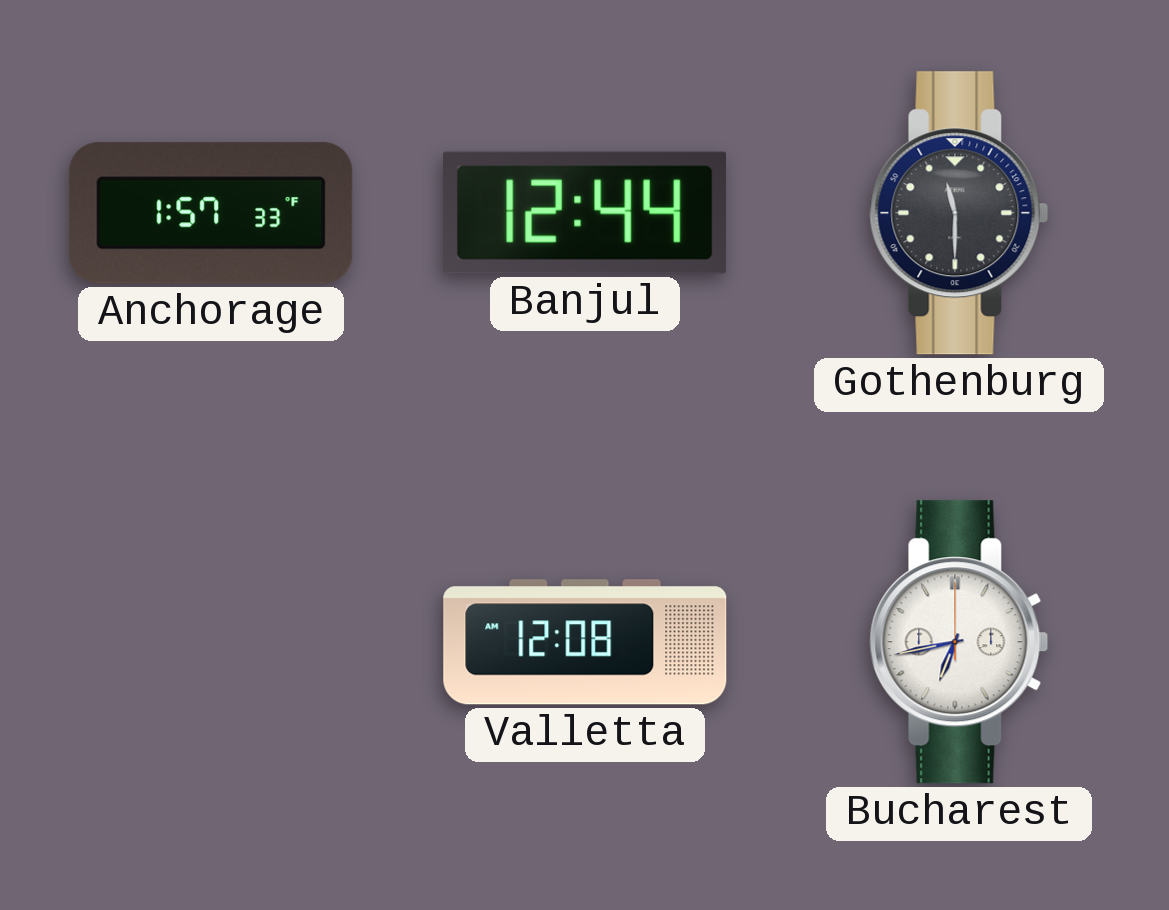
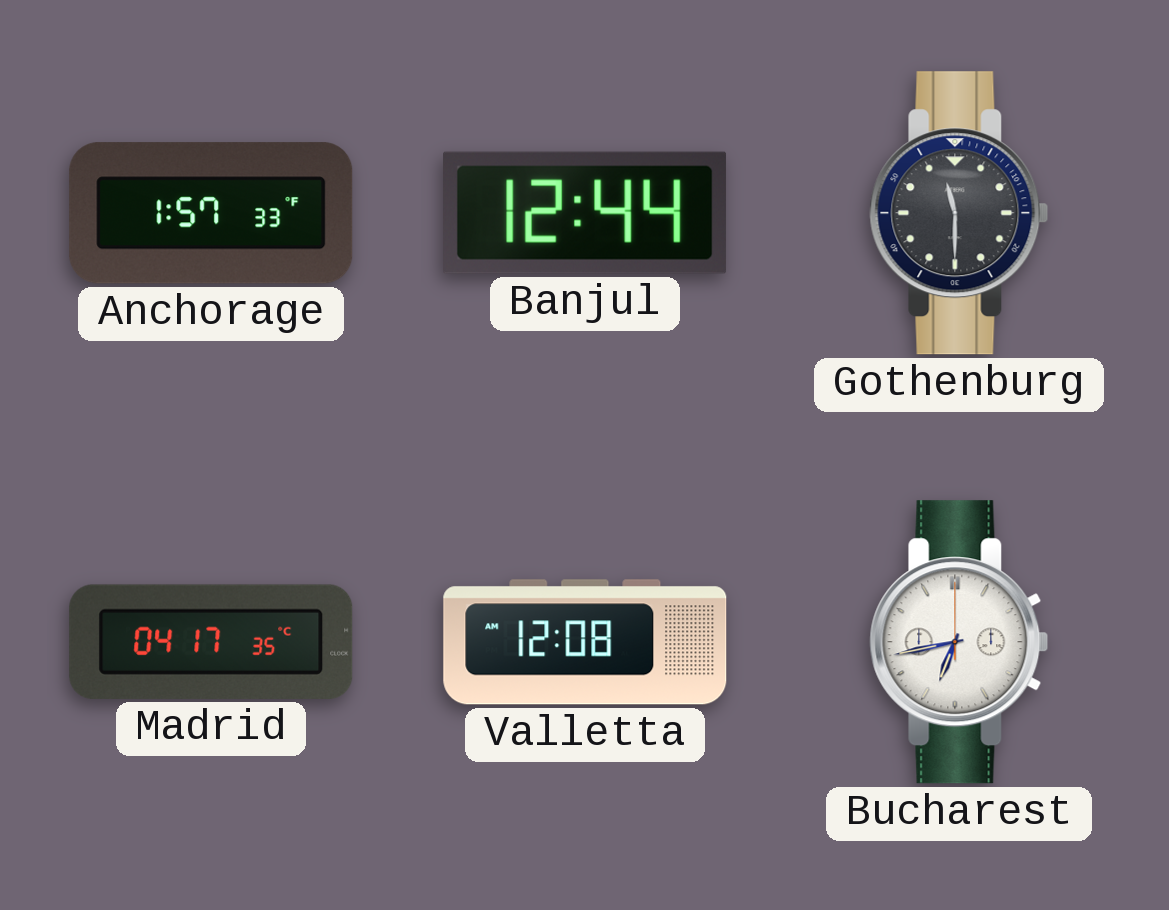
Madrid: none -> 04:17
